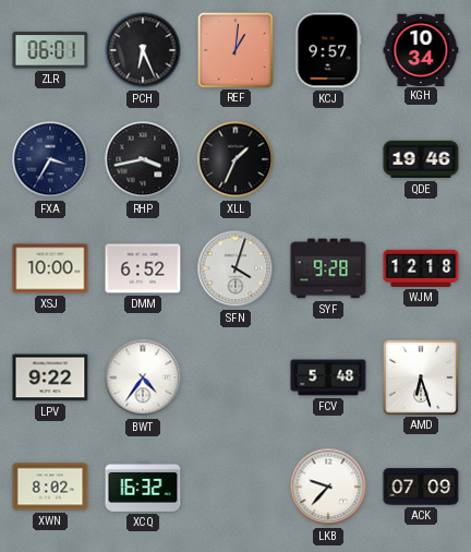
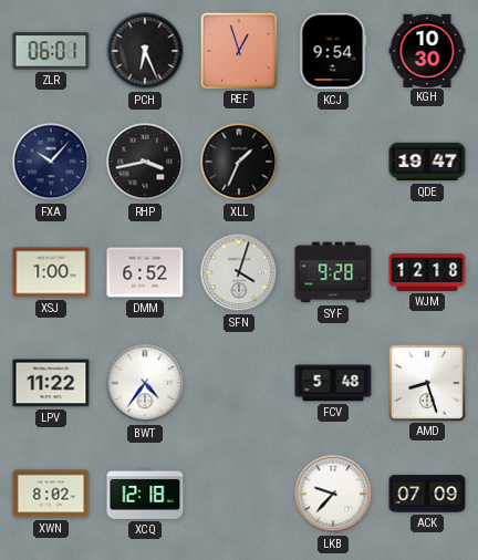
REF: 1:01 -> 12:57
KCJ: 9:57 -> 9:54
KGH: 10:34 -> 10:30
FXA: 3:35 -> 10:07
QDE: 19:46 -> 19:47
XSJ: 10:00 -> 1:00
LPV: 9:22 -> 11:22
AMD: 6:27 -> 8:27
XCQ: 16:32 -> 12:18
